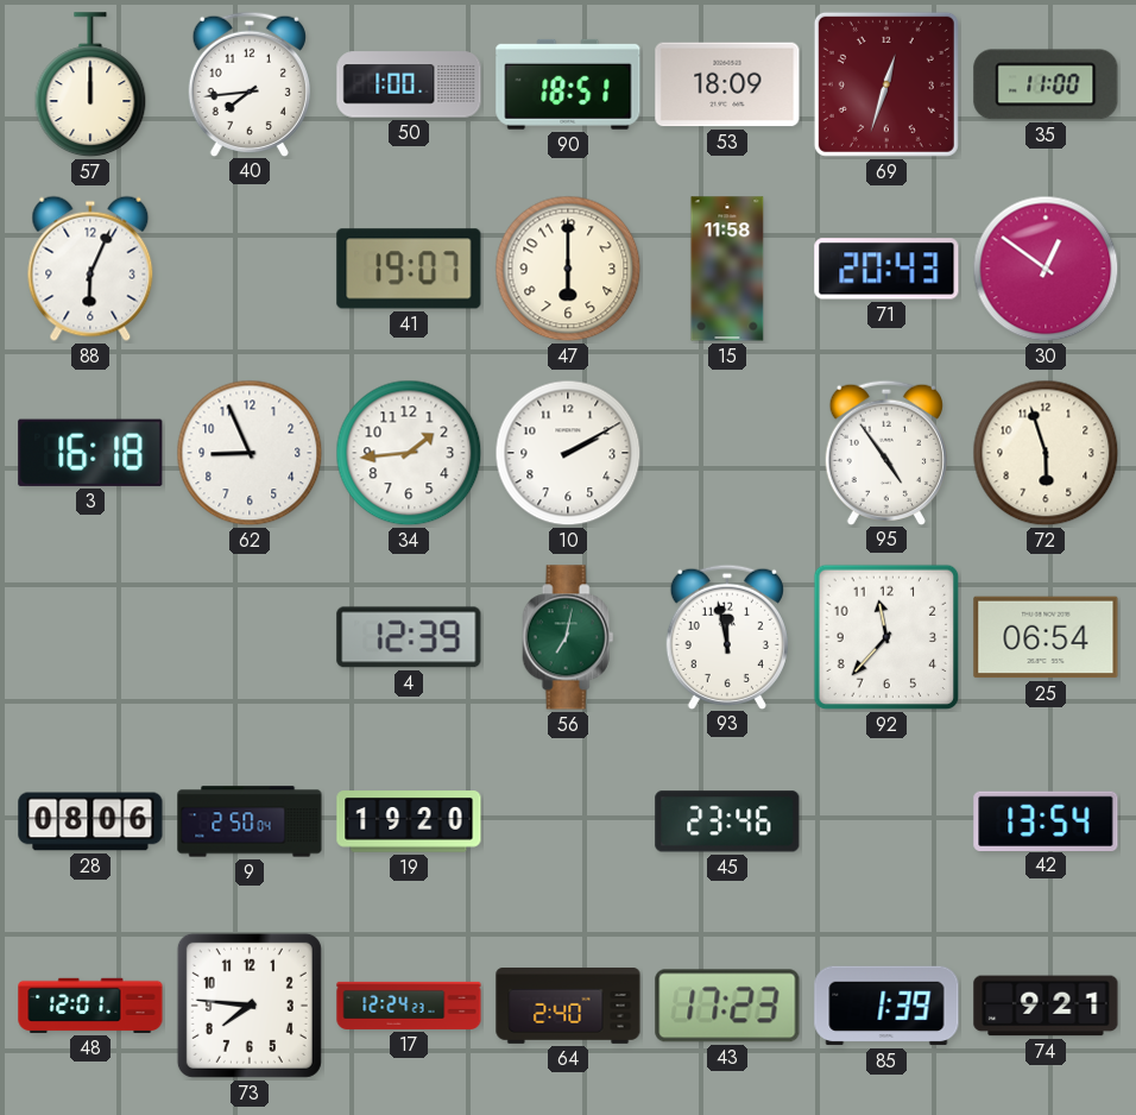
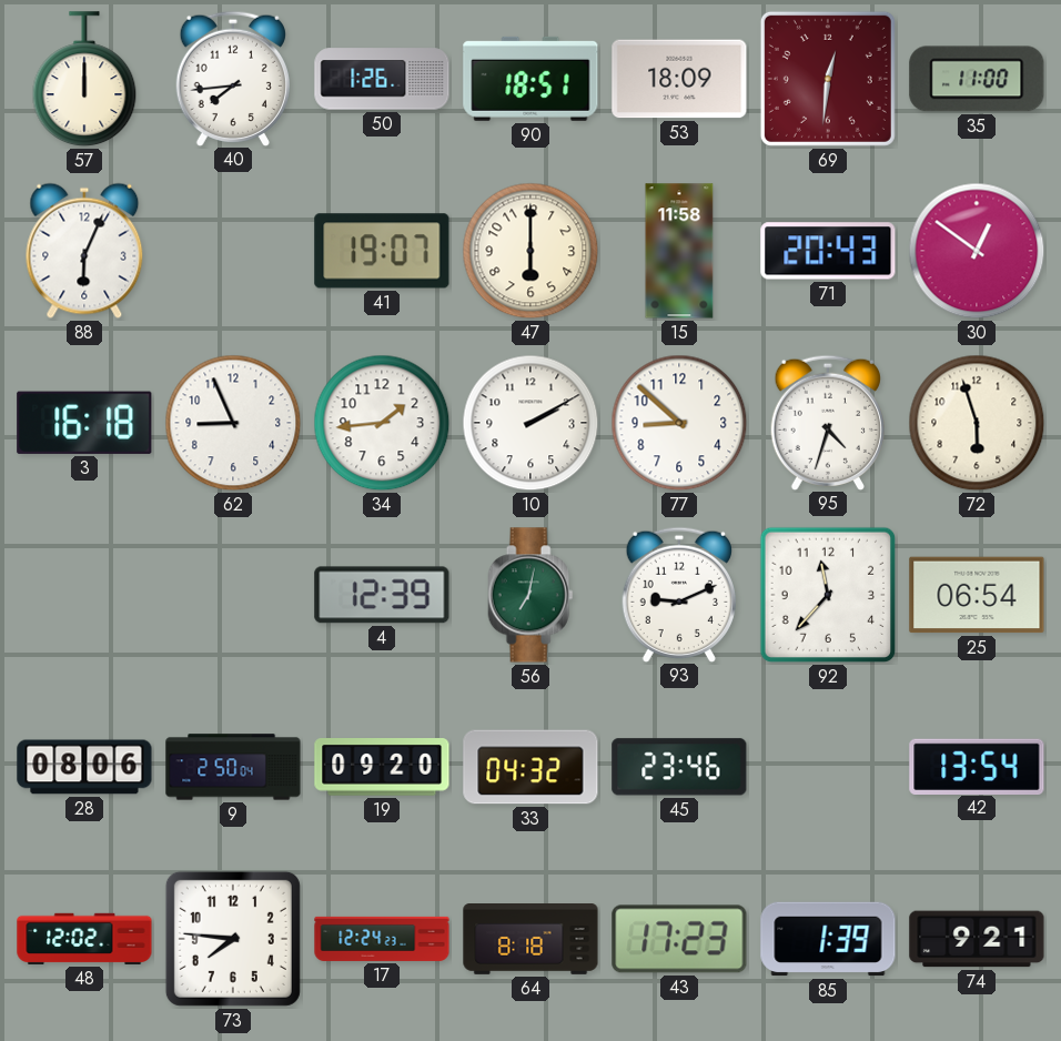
50: 1:00 -> 1:26
69: 12:33 -> 12:31
77: none -> 8:52
95: 4:54 -> 4:33
93: 11:58 -> 9:11
19: 19:20 -> 09:20
33: none -> 04:32
48: 12:01 -> 12:02
64: 2:40 -> 8:18
